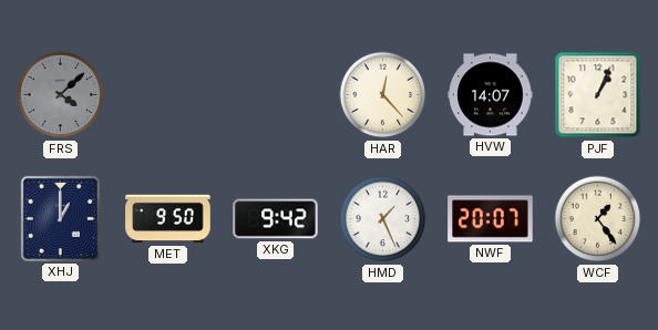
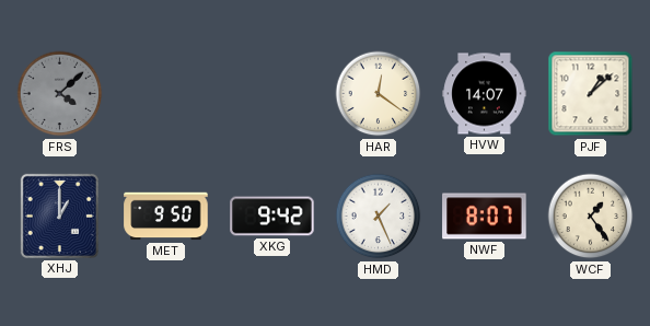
HAR: 12:23 -> 12:21
PJF: 1:04 -> 1:08
NWF: 20:07 -> 8:07
